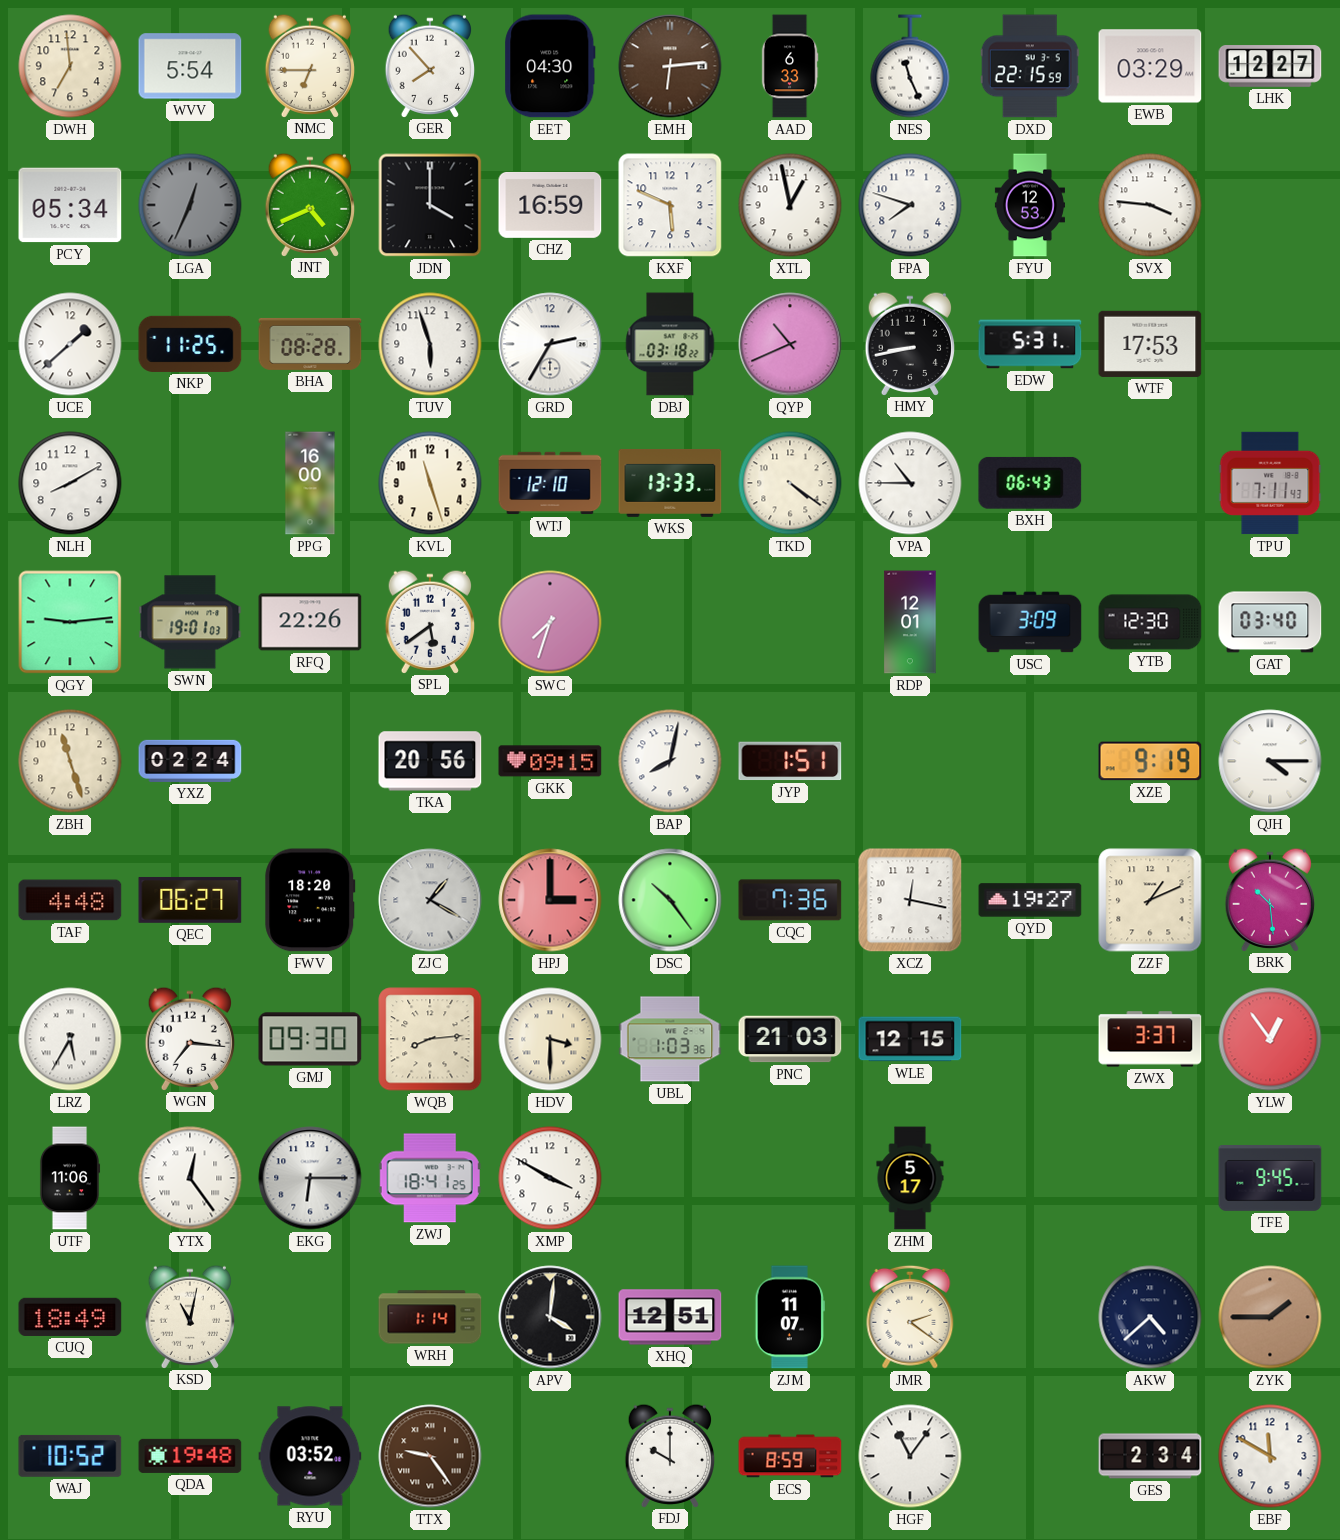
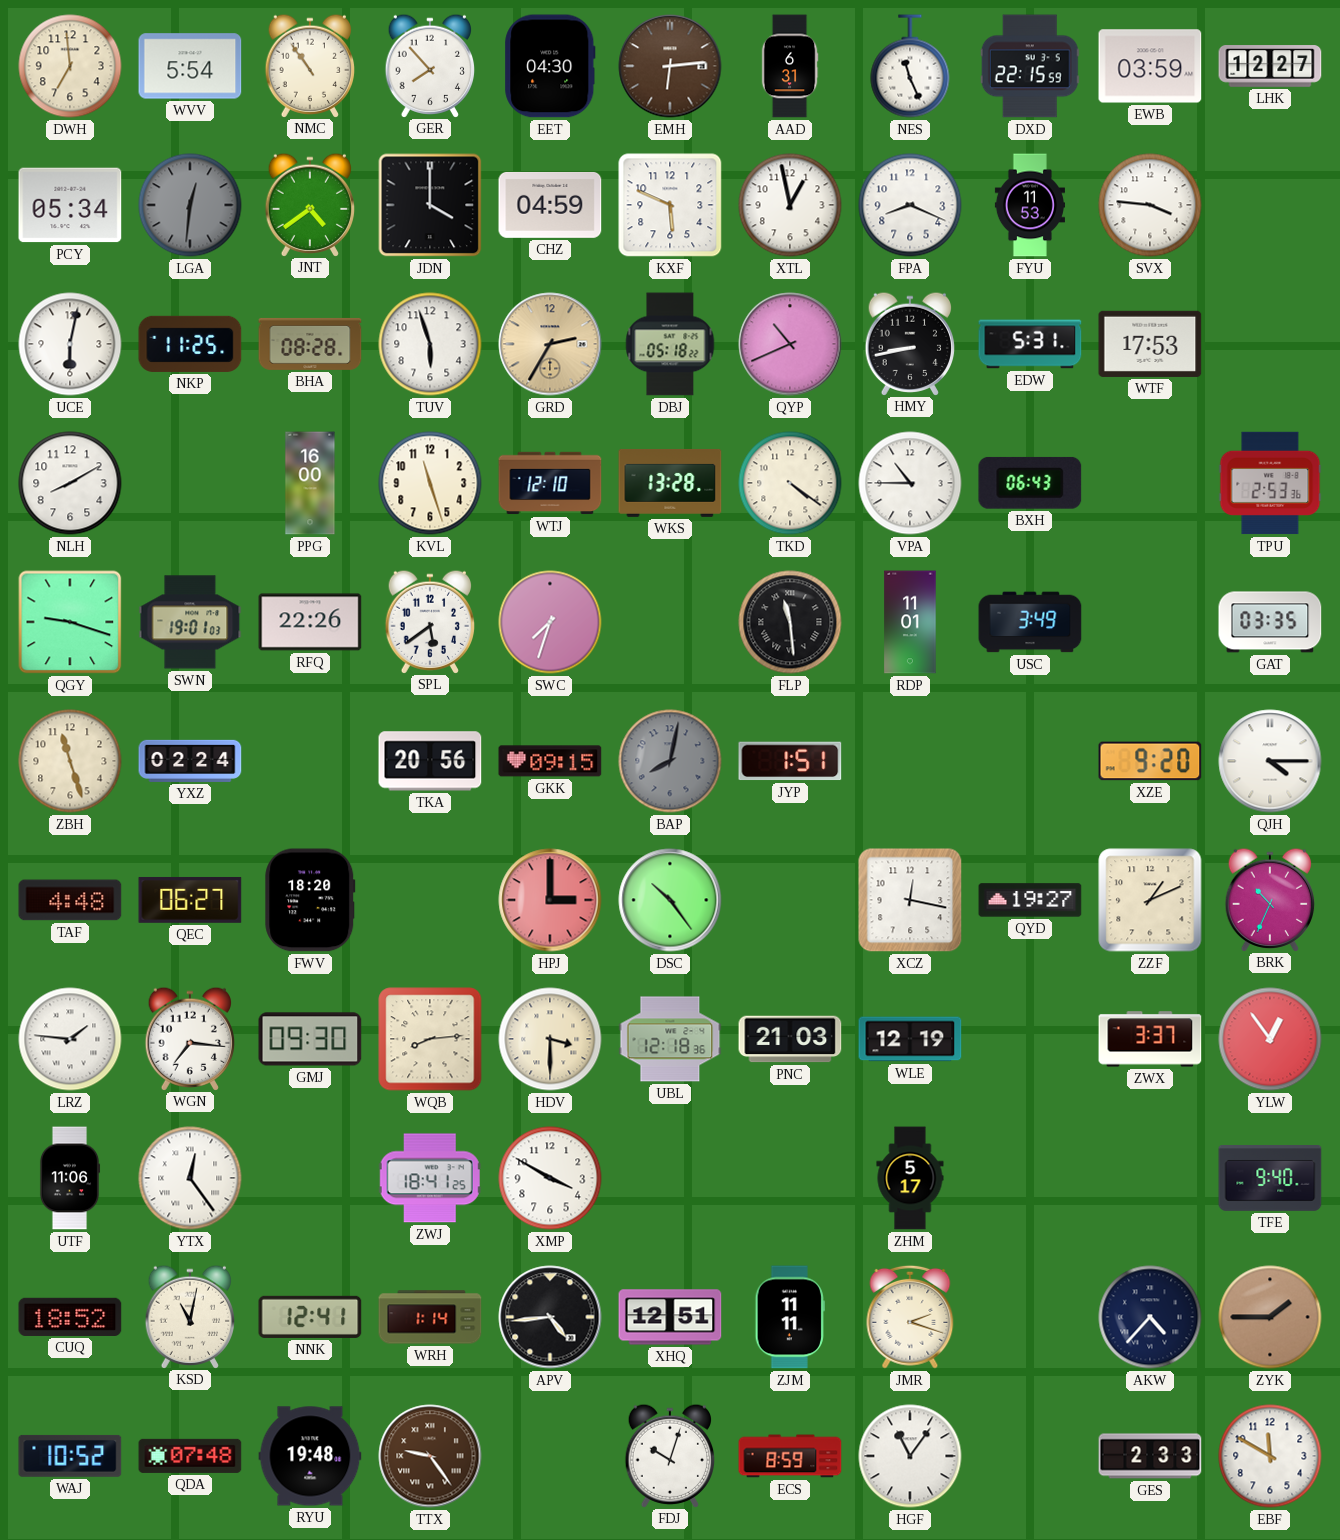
NMC: 6:45 -> 10:54
AAD: 6:33 -> 6:31
EWB: 03:29 -> 03:59
LGA: 12:34 -> 12:31
JNT: 4:41 -> 4:39
CHZ: 16:59 -> 04:59
FPA: 7:48 -> 8:19
FYU: 12:53 -> 11:53
UCE: 1:38 -> 6:02
GRD dial: white -> champagne
DBJ: 03:18 -> 05:18
WKS: 13:33 -> 13:28
TPU: 7:11 -> 2:53
QGY: 9:14 -> 9:18
FLP: none -> 11:29
RDP: 12:01 -> 11:01
USC: 3:09 -> 3:49
YTB: 12:30 -> none
GAT: 03:40 -> 03:35
BAP dial: white -> grey
XZE: 9:19 -> 9:20
ZJC: 1:20 -> none
CQC: 7:36 -> none
BRK: 10:29 -> 10:34
LRZ: 5:35 -> 1:46
UBL: 1:03 -> 12:18
WLE: 12:15 -> 12:19
EKG: 6:15 -> none
TFE: 9:45 -> 9:40
CUQ: 18:49 -> 18:52
NNK: none -> 12:41
APV: 4:01 -> 4:44
ZJM: 11:07 -> 11:11
JMR: 2:21 -> 2:18
AKW: 4:38 -> 4:37
QDA: 19:48 -> 07:48
RYU: 03:52 -> 19:48
FDJ: 10:00 -> 10:03
GES: 2:34 -> 2:33
